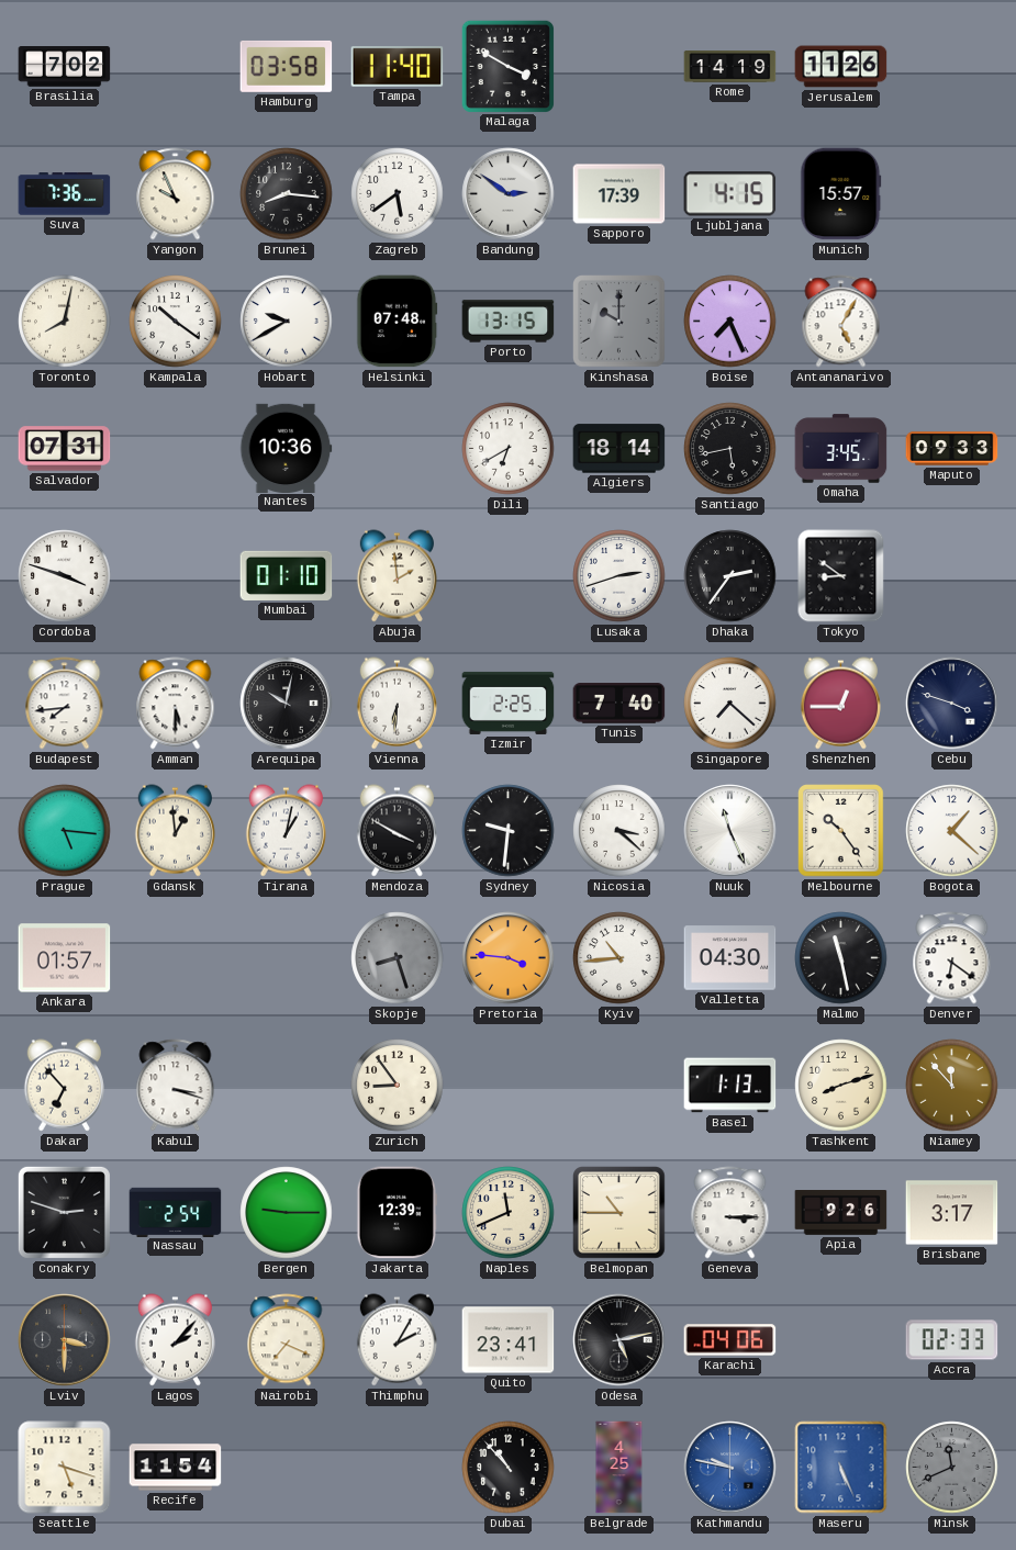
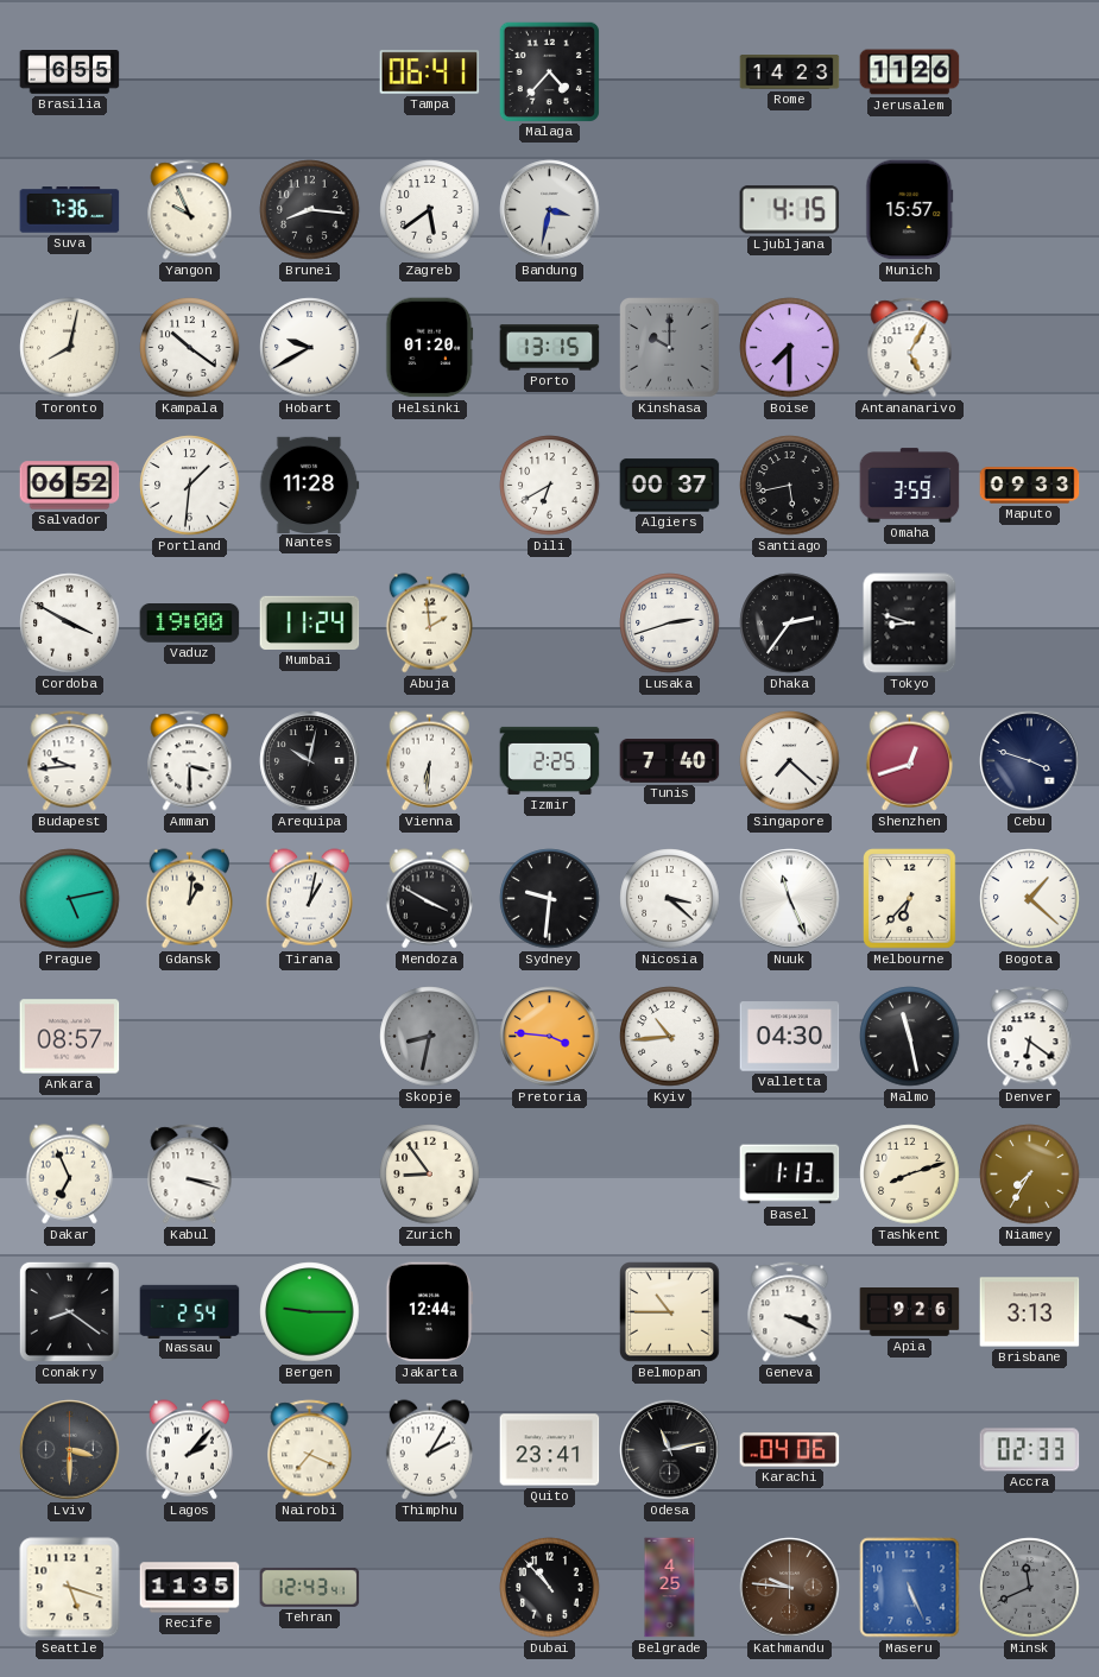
Brasilia: 7:02 -> 6:55
Hamburg: 03:58 -> none
Tampa: 11:40 -> 06:41
Malaga: 3:50 -> 4:37
Rome: 14:19 -> 14:23
Bandung: 2:51 -> 3:32
Sapporo: 17:39 -> none
Helsinki: 07:48 -> 01:20
Boise: 7:26 -> 7:30
Salvador: 07:31 -> 06:52
Portland: none -> 1:31
Nantes: 10:36 -> 11:28
Algiers: 18:14 -> 00:37
Omaha: 3:45 -> 3:59
Cordoba: 3:48 -> 3:50
Vaduz: none -> 19:00
Mumbai: 01:10 -> 11:24
Tokyo: 8:51 -> 8:48
Budapest: 7:44 -> 9:44
Amman: 5:30 -> 3:30
Shenzhen: 12:45 -> 12:42
Prague: 5:16 -> 5:13
Gdansk: 12:59 -> 1:01
Melbourne: 10:24 -> 6:37
Ankara: 01:57 -> 08:57
Skopje: 8:27 -> 8:32
Dakar: 6:53 -> 6:56
Niamey: 11:53 -> 7:35
Conakry: 2:48 -> 8:21
Jakarta: 12:39 -> 12:44
Naples: 11:41 -> none
Geneva: 3:15 -> 3:19
Brisbane: 3:17 -> 3:13
Odesa: 5:13 -> 11:13
Recife: 11:54 -> 11:35
Tehran: none -> 12:43
Kathmandu: 9:47 -> 9:46
Kathmandu dial: blue -> brown
